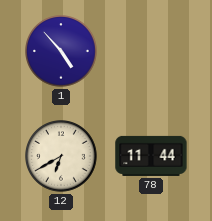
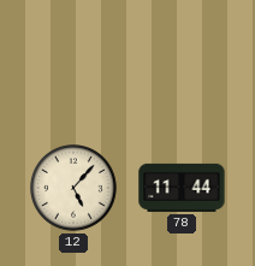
1: 4:53 -> none
12: 6:40 -> 5:07
